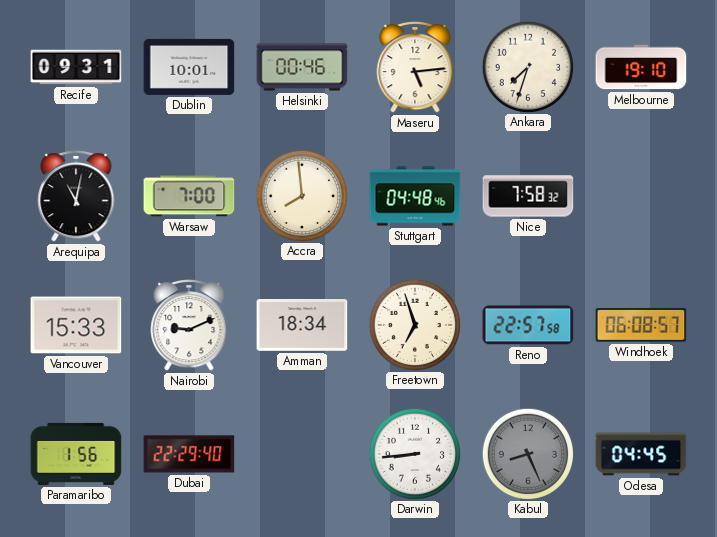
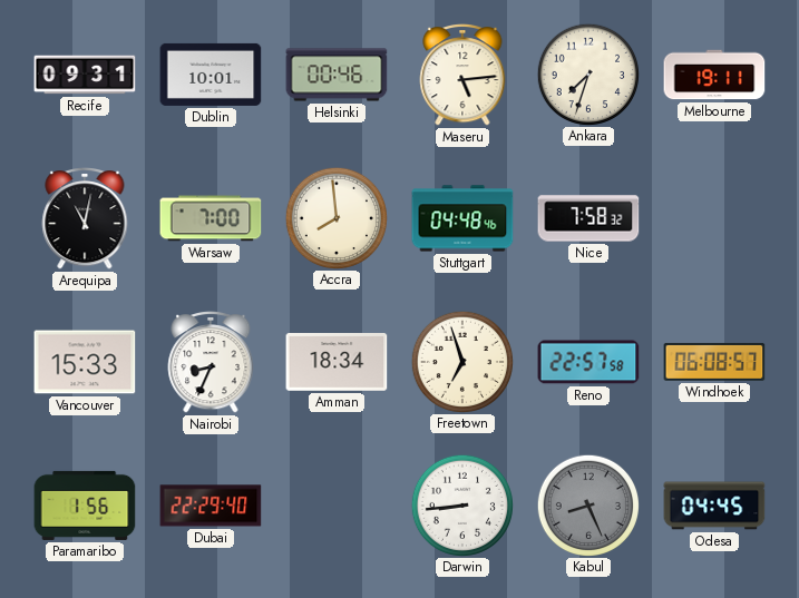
Melbourne: 19:10 -> 19:11
Nairobi: 9:11 -> 8:34
